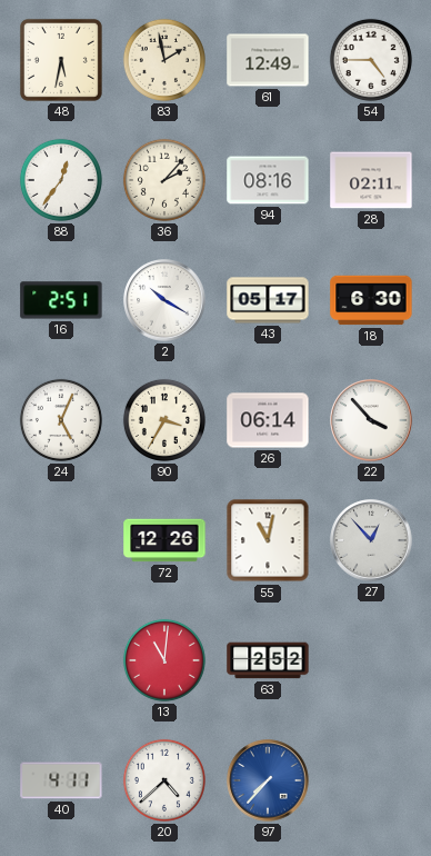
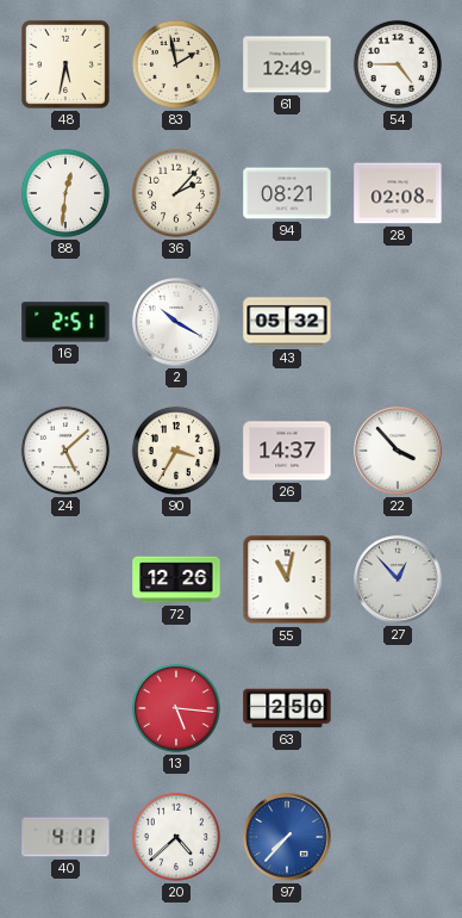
88: 12:36 -> 12:31
94: 08:16 -> 08:21
28: 02:11 -> 02:08
43: 05:17 -> 05:32
18: 6:30 -> none
24: 5:04 -> 5:08
26: 06:14 -> 14:37
13: 11:01 -> 5:16
63: 2:52 -> 2:50
